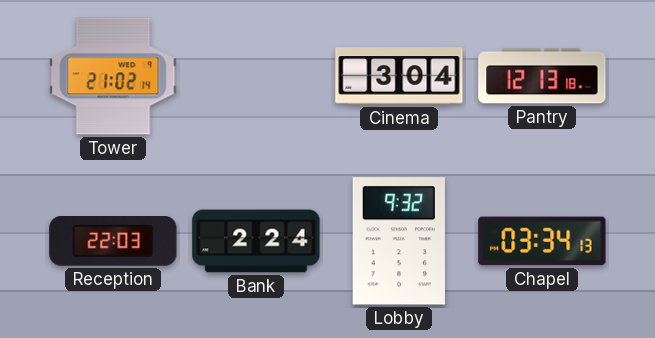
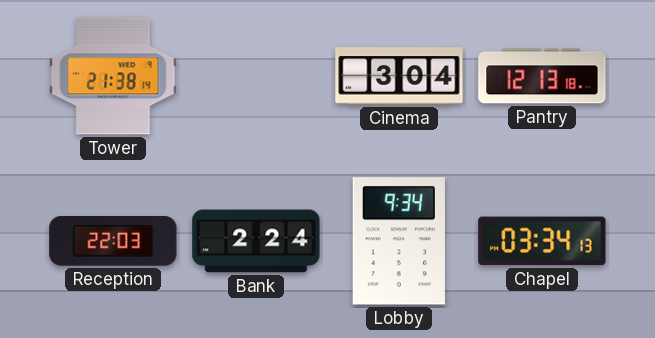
Tower: 21:02 -> 21:38
Lobby: 9:32 -> 9:34
